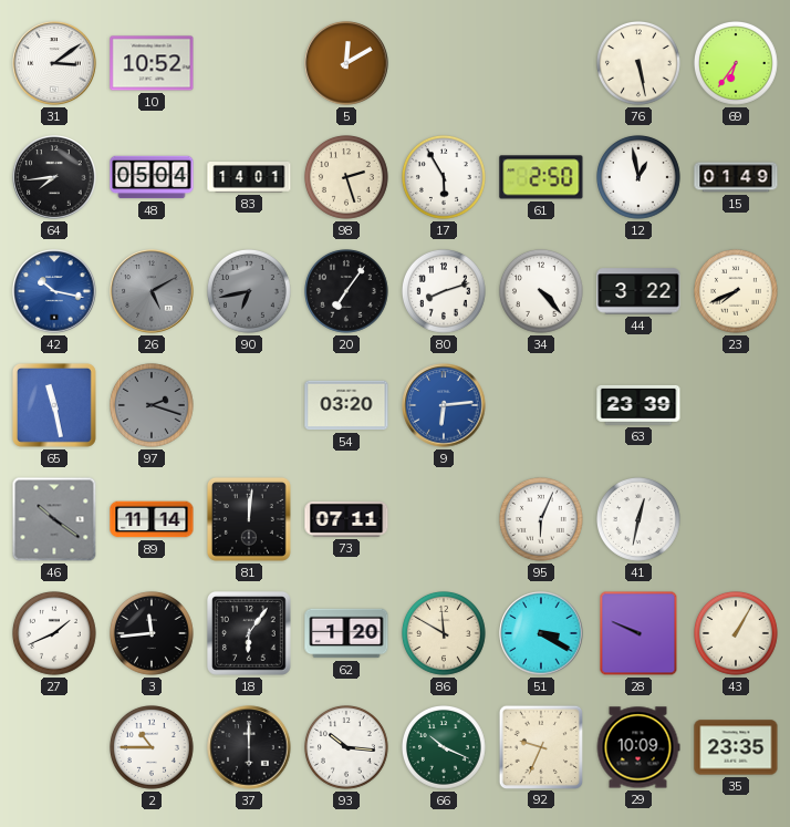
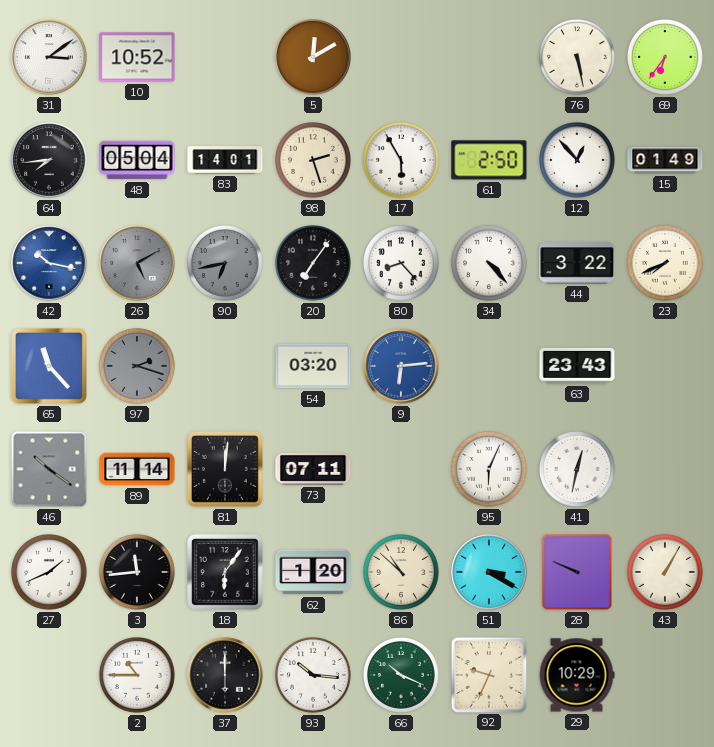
12: 12:58 -> 12:53
80: 8:12 -> 8:23
65: 11:28 -> 11:23
63: 23:39 -> 23:43
86: 11:50 -> 10:52
29: 10:09 -> 10:29
35: 23:35 -> none
